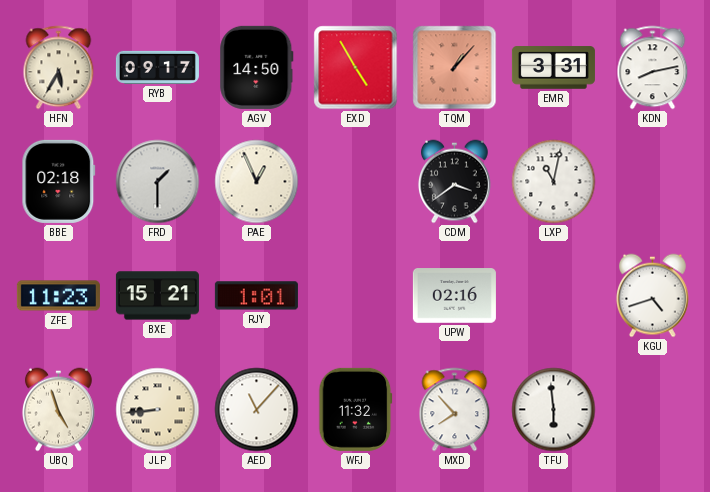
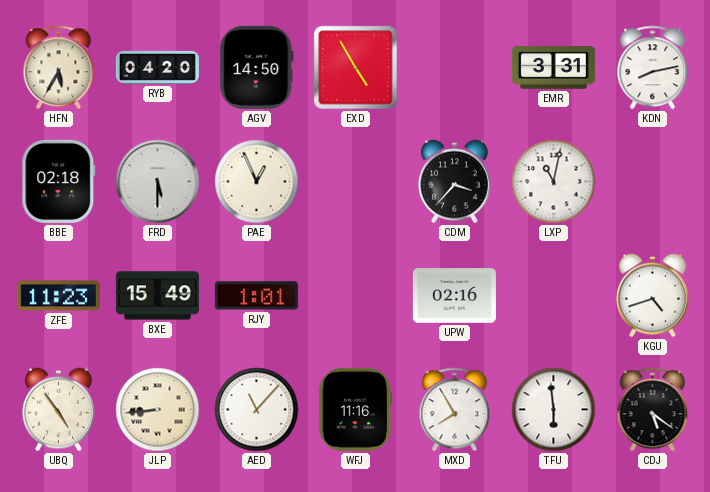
RYB: 09:17 -> 04:20
TQM: 1:07 -> none
FRD: 1:30 -> 5:30
CDM: 3:39 -> 3:37
BXE: 15:21 -> 15:49
UBQ: 4:57 -> 4:54
WFJ: 11:32 -> 11:16
MXD: 7:53 -> 7:55
CDJ: none -> 5:21
